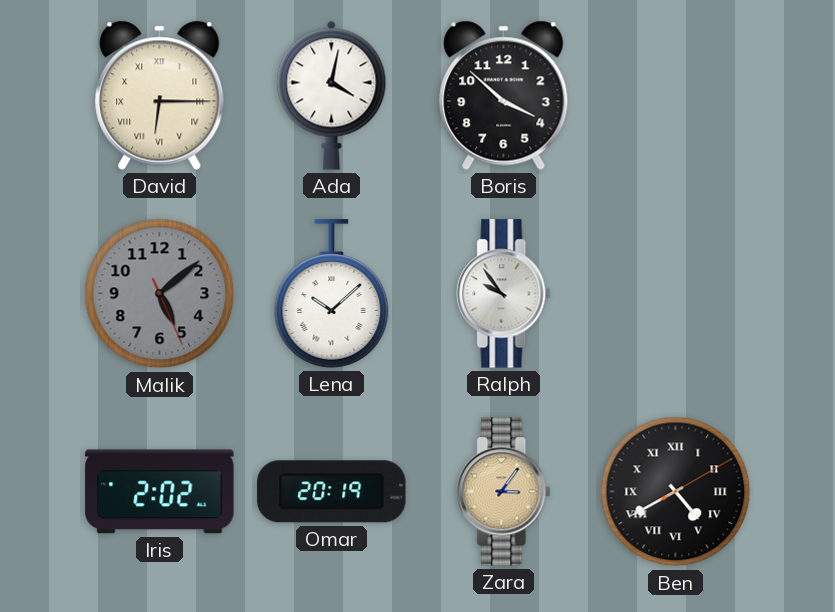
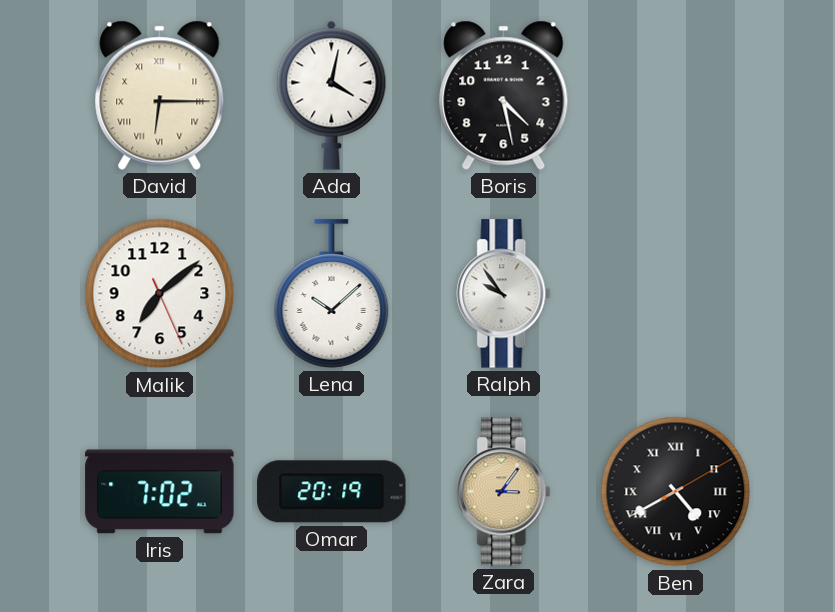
Boris: 3:52 -> 4:28
Malik: 5:08 -> 7:08
Malik dial: grey -> white
Iris: 2:02 -> 7:02
